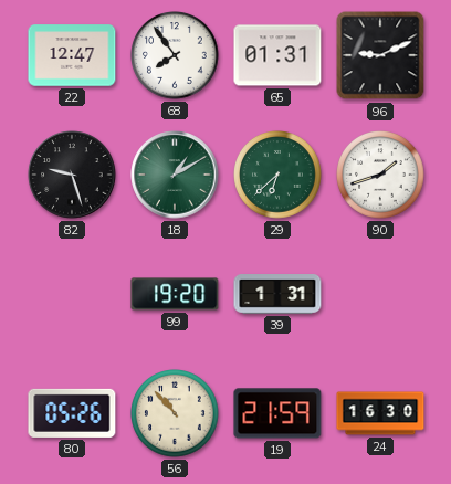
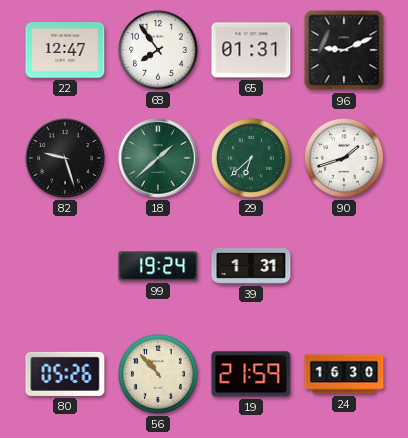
18: 1:10 -> 1:38
99: 19:20 -> 19:24
